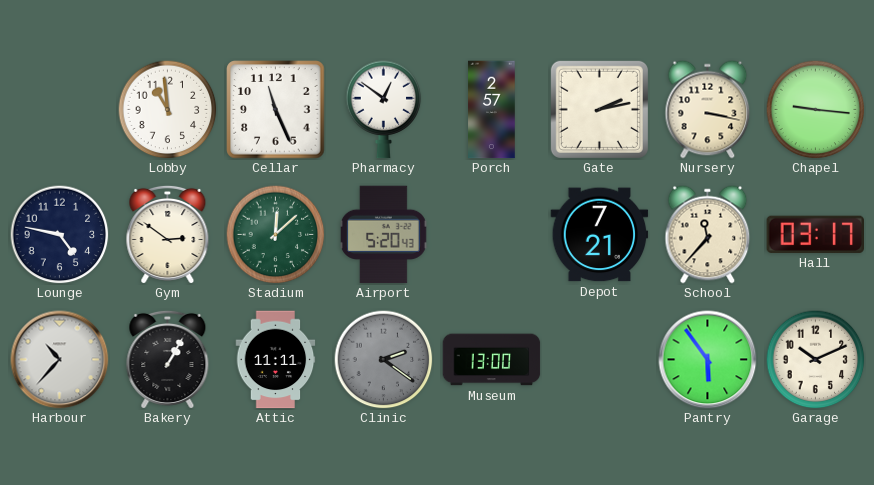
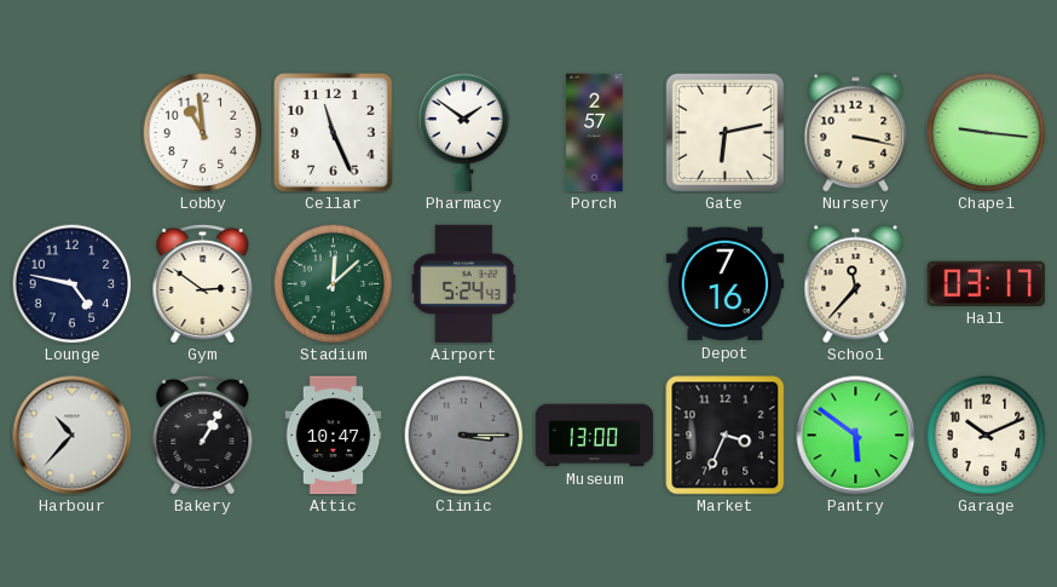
Pharmacy: 12:51 -> 1:51
Gate: 2:13 -> 6:13
Airport: 5:20 -> 5:24
Depot: 7:21 -> 7:16
Attic: 11:11 -> 10:47
Clinic: 2:21 -> 3:15
Market: none -> 3:34
Pantry: 5:54 -> 5:51
